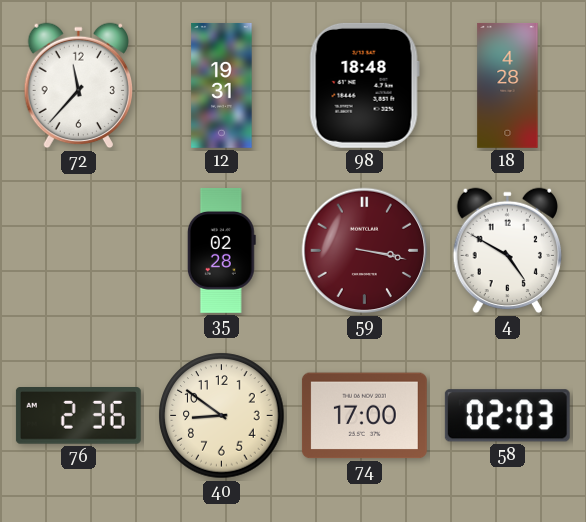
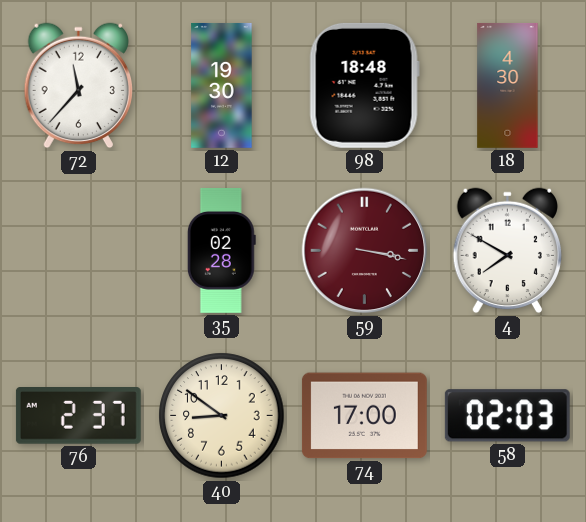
12: 19:31 -> 19:30
18: 4:28 -> 4:30
4: 4:50 -> 7:50
76: 2:36 -> 2:37
